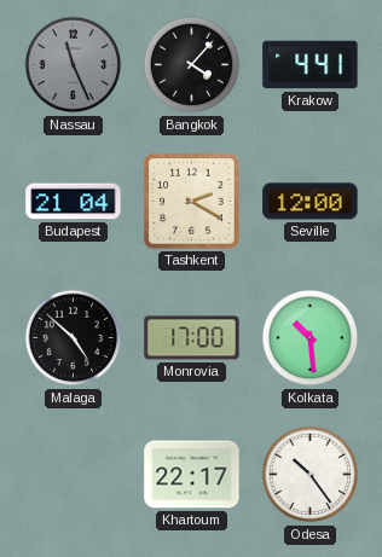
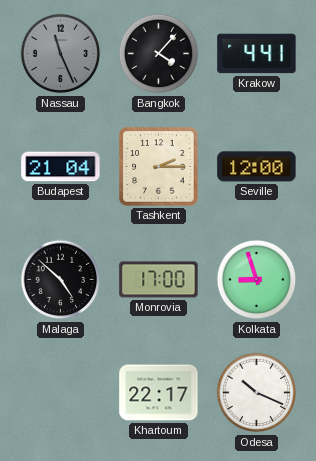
Tashkent: 2:20 -> 2:15
Kolkata: 10:29 -> 8:57
Odesa: 10:24 -> 10:19
